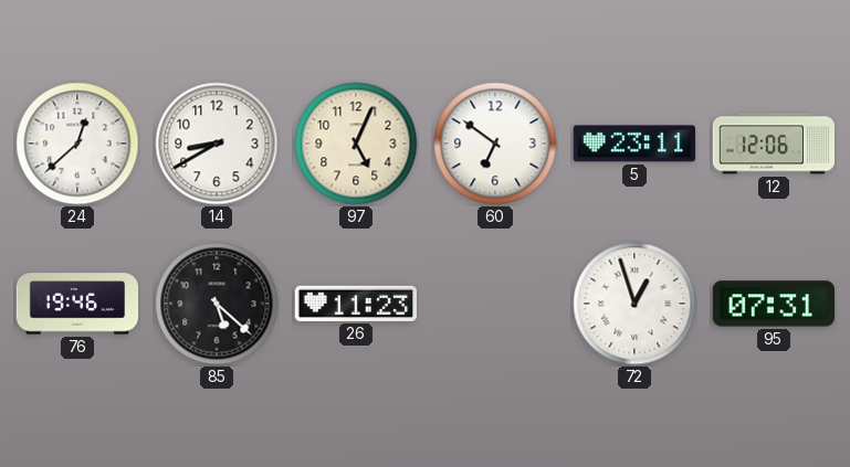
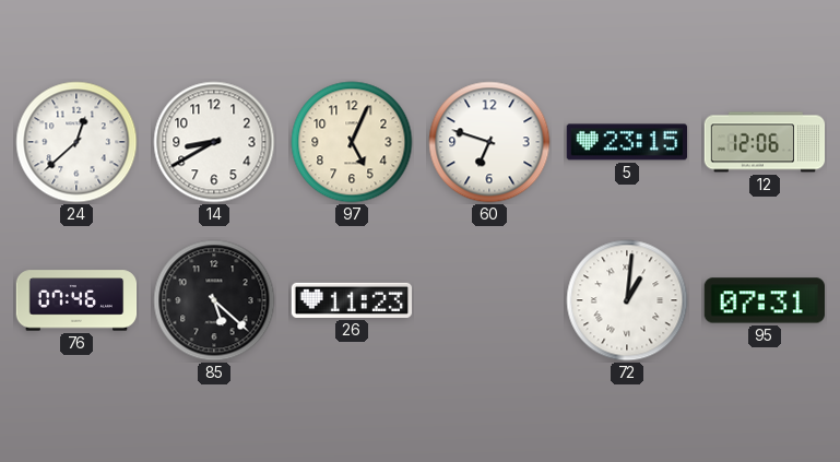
60: 6:51 -> 6:48
5: 23:11 -> 23:15
76: 19:46 -> 07:46
72: 12:57 -> 1:01
